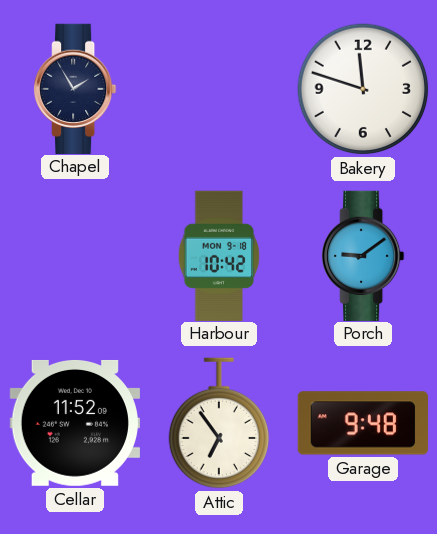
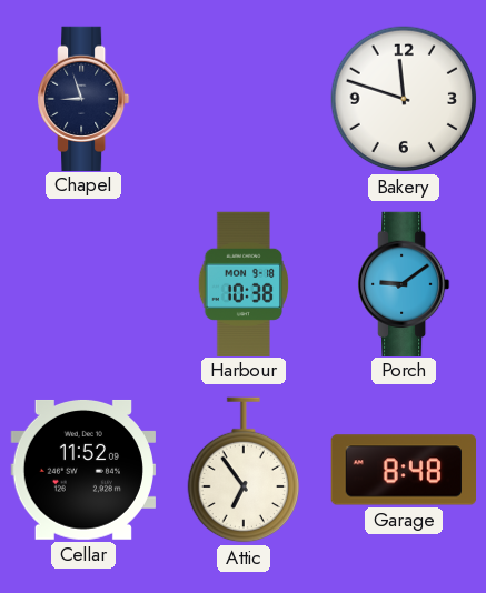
Chapel: 1:55 -> 8:57
Harbour: 10:42 -> 10:38
Garage: 9:48 -> 8:48
